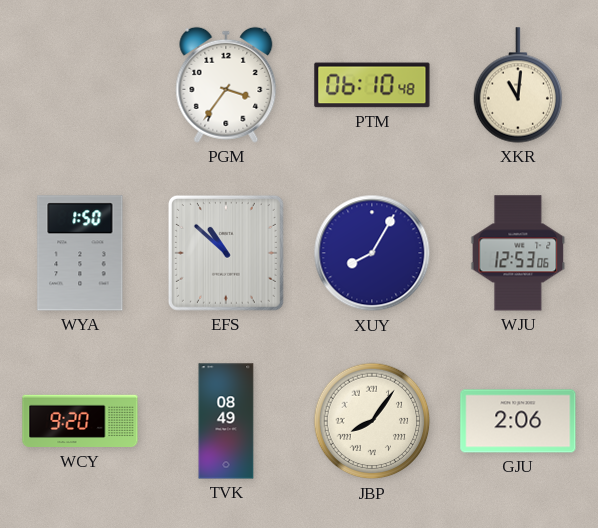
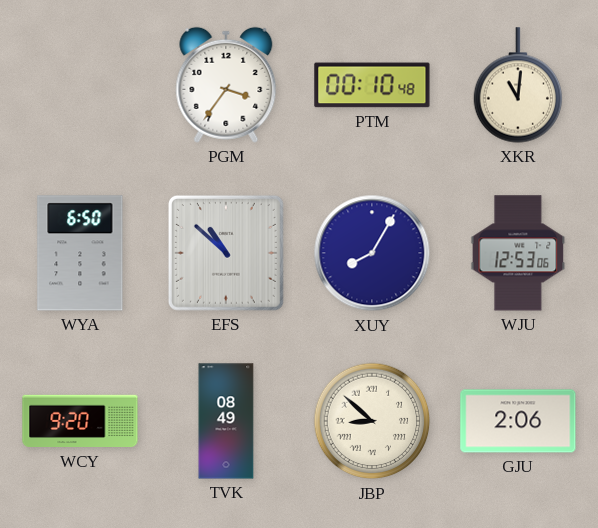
PTM: 06:10 -> 00:10
WYA: 1:50 -> 6:50
JBP: 8:06 -> 8:52
